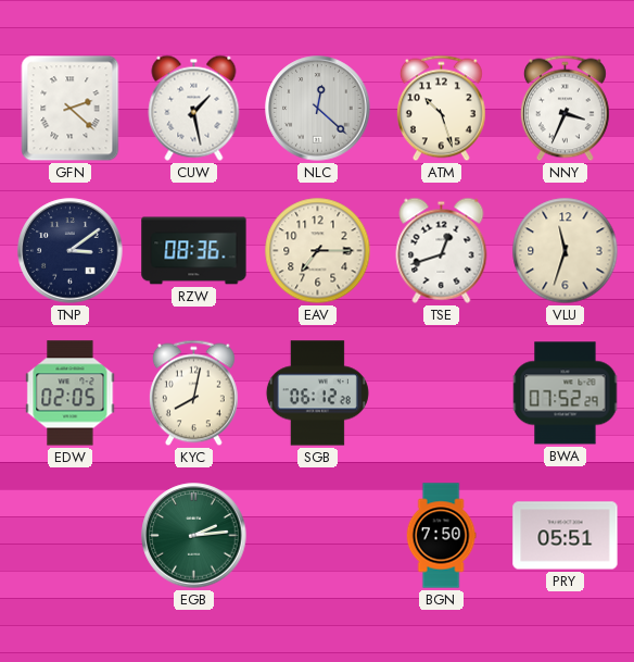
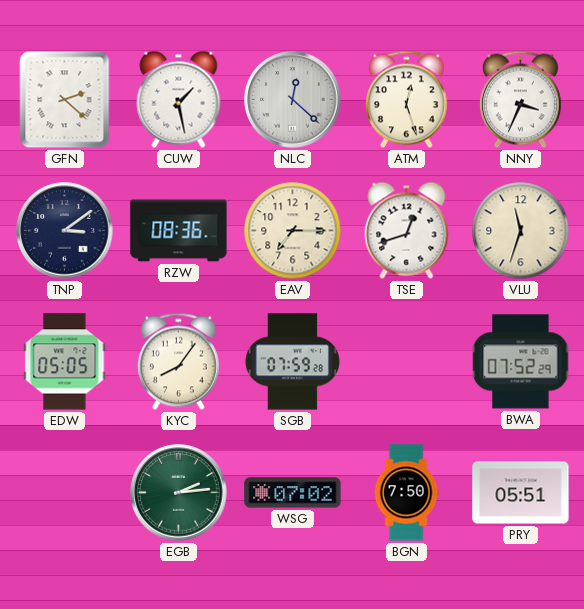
ATM: 10:27 -> 12:27
EDW: 02:05 -> 05:05
KYC: 8:02 -> 8:06
SGB: 06:12 -> 07:59
WSG: none -> 07:02
